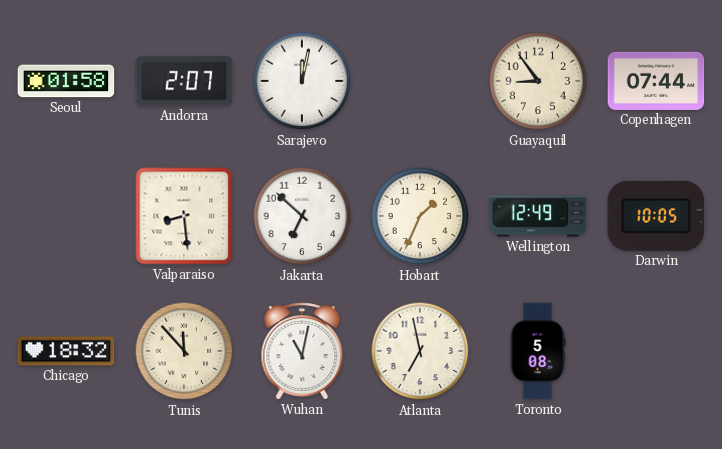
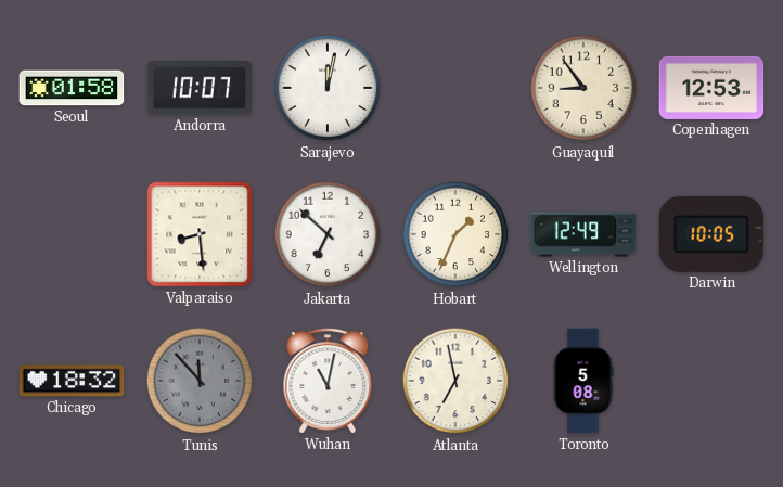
Andorra: 2:07 -> 10:07
Copenhagen: 07:44 -> 12:53
Tunis dial: cream -> grey
